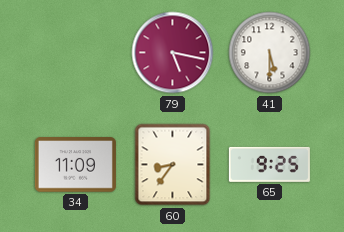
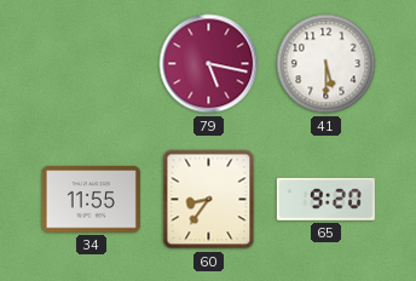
34: 11:09 -> 11:55
65: 9:25 -> 9:20
